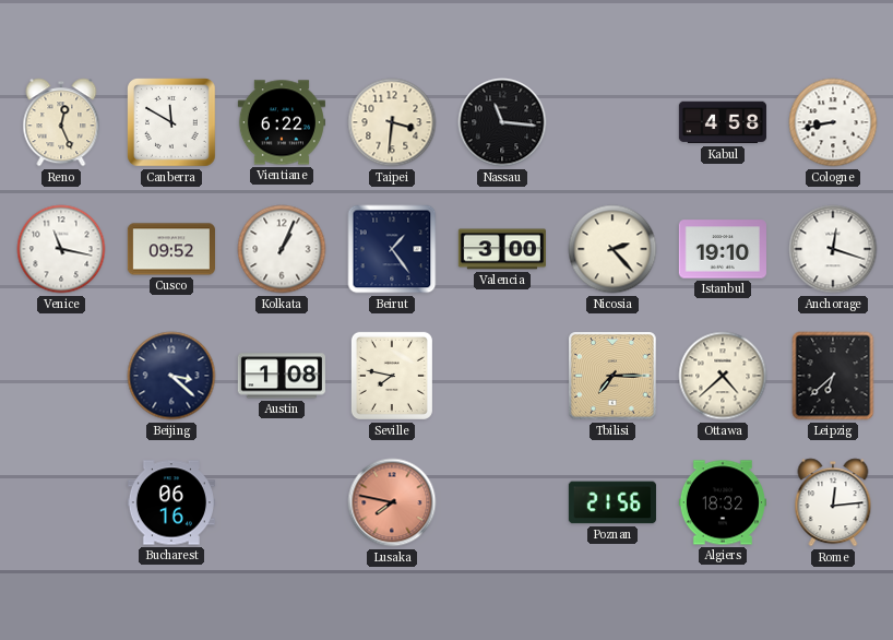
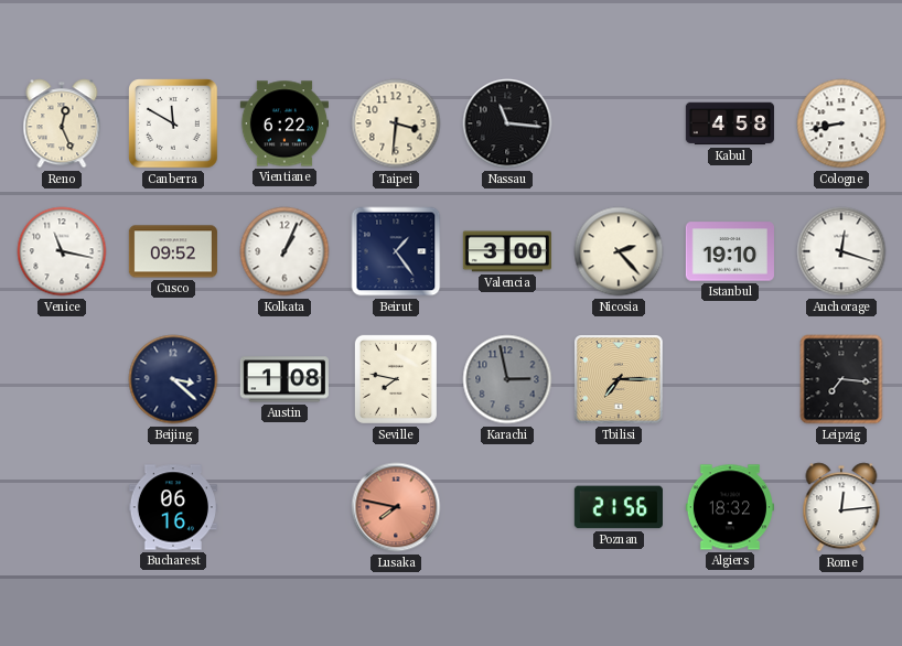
Karachi: none -> 2:58
Ottawa: 4:38 -> none
Leipzig: 6:38 -> 7:16
